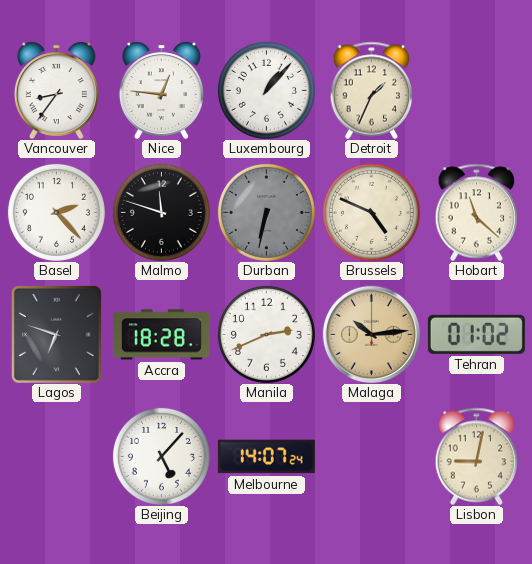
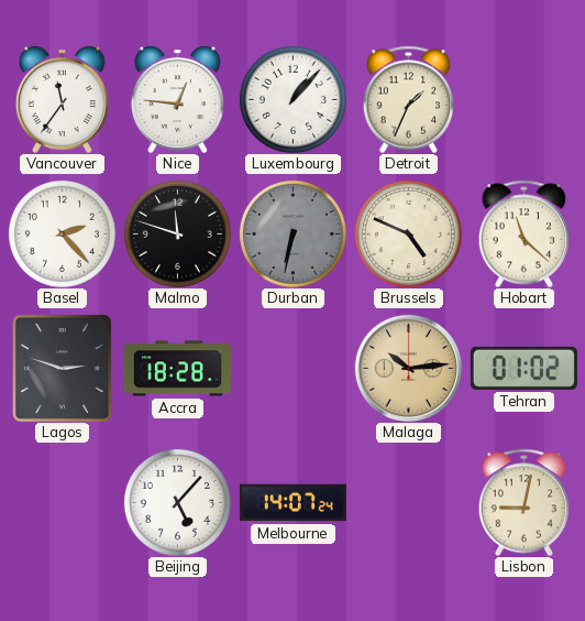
Vancouver: 8:36 -> 11:36
Lagos: 6:48 -> 2:48
Manila: 2:41 -> none
